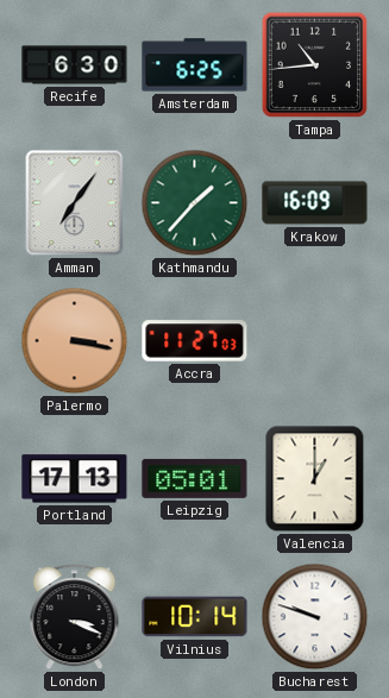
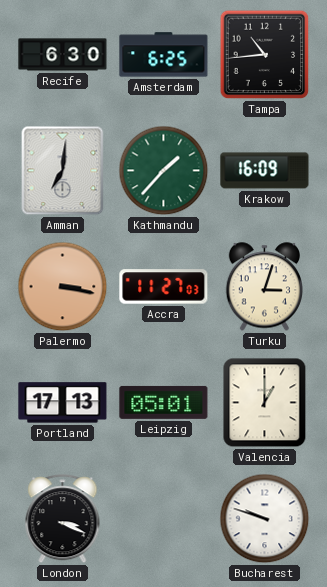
Amman: 7:06 -> 7:01
Turku: none -> 3:03
Vilnius: 10:14 -> none
